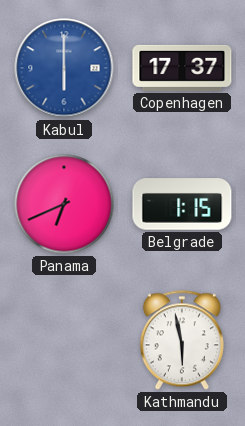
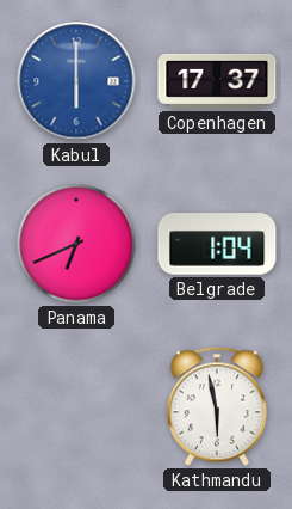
Belgrade: 1:15 -> 1:04
